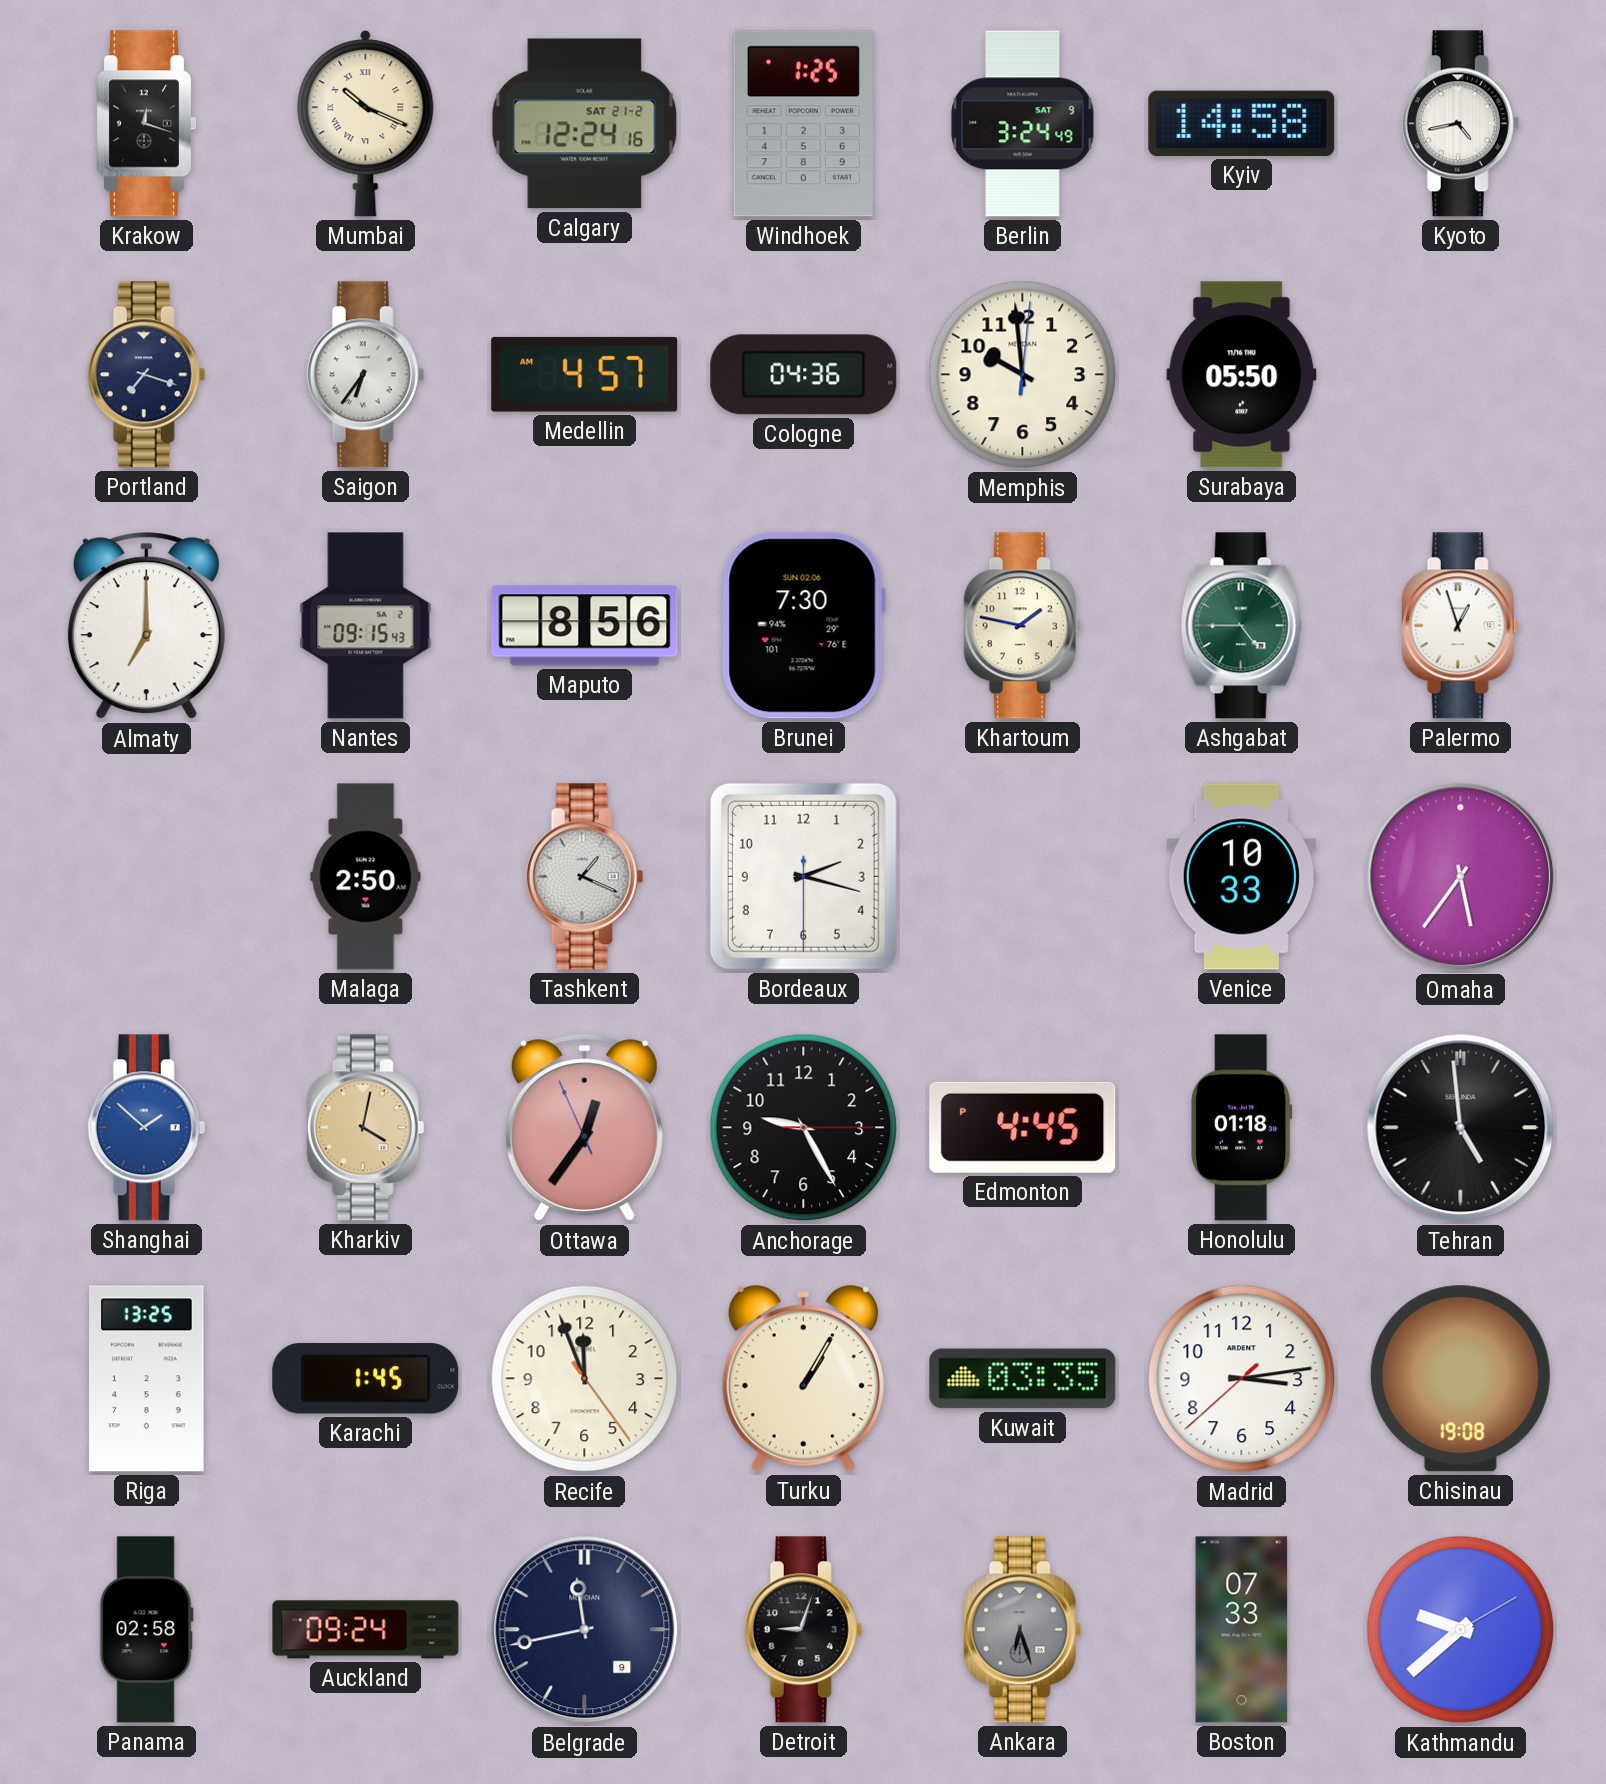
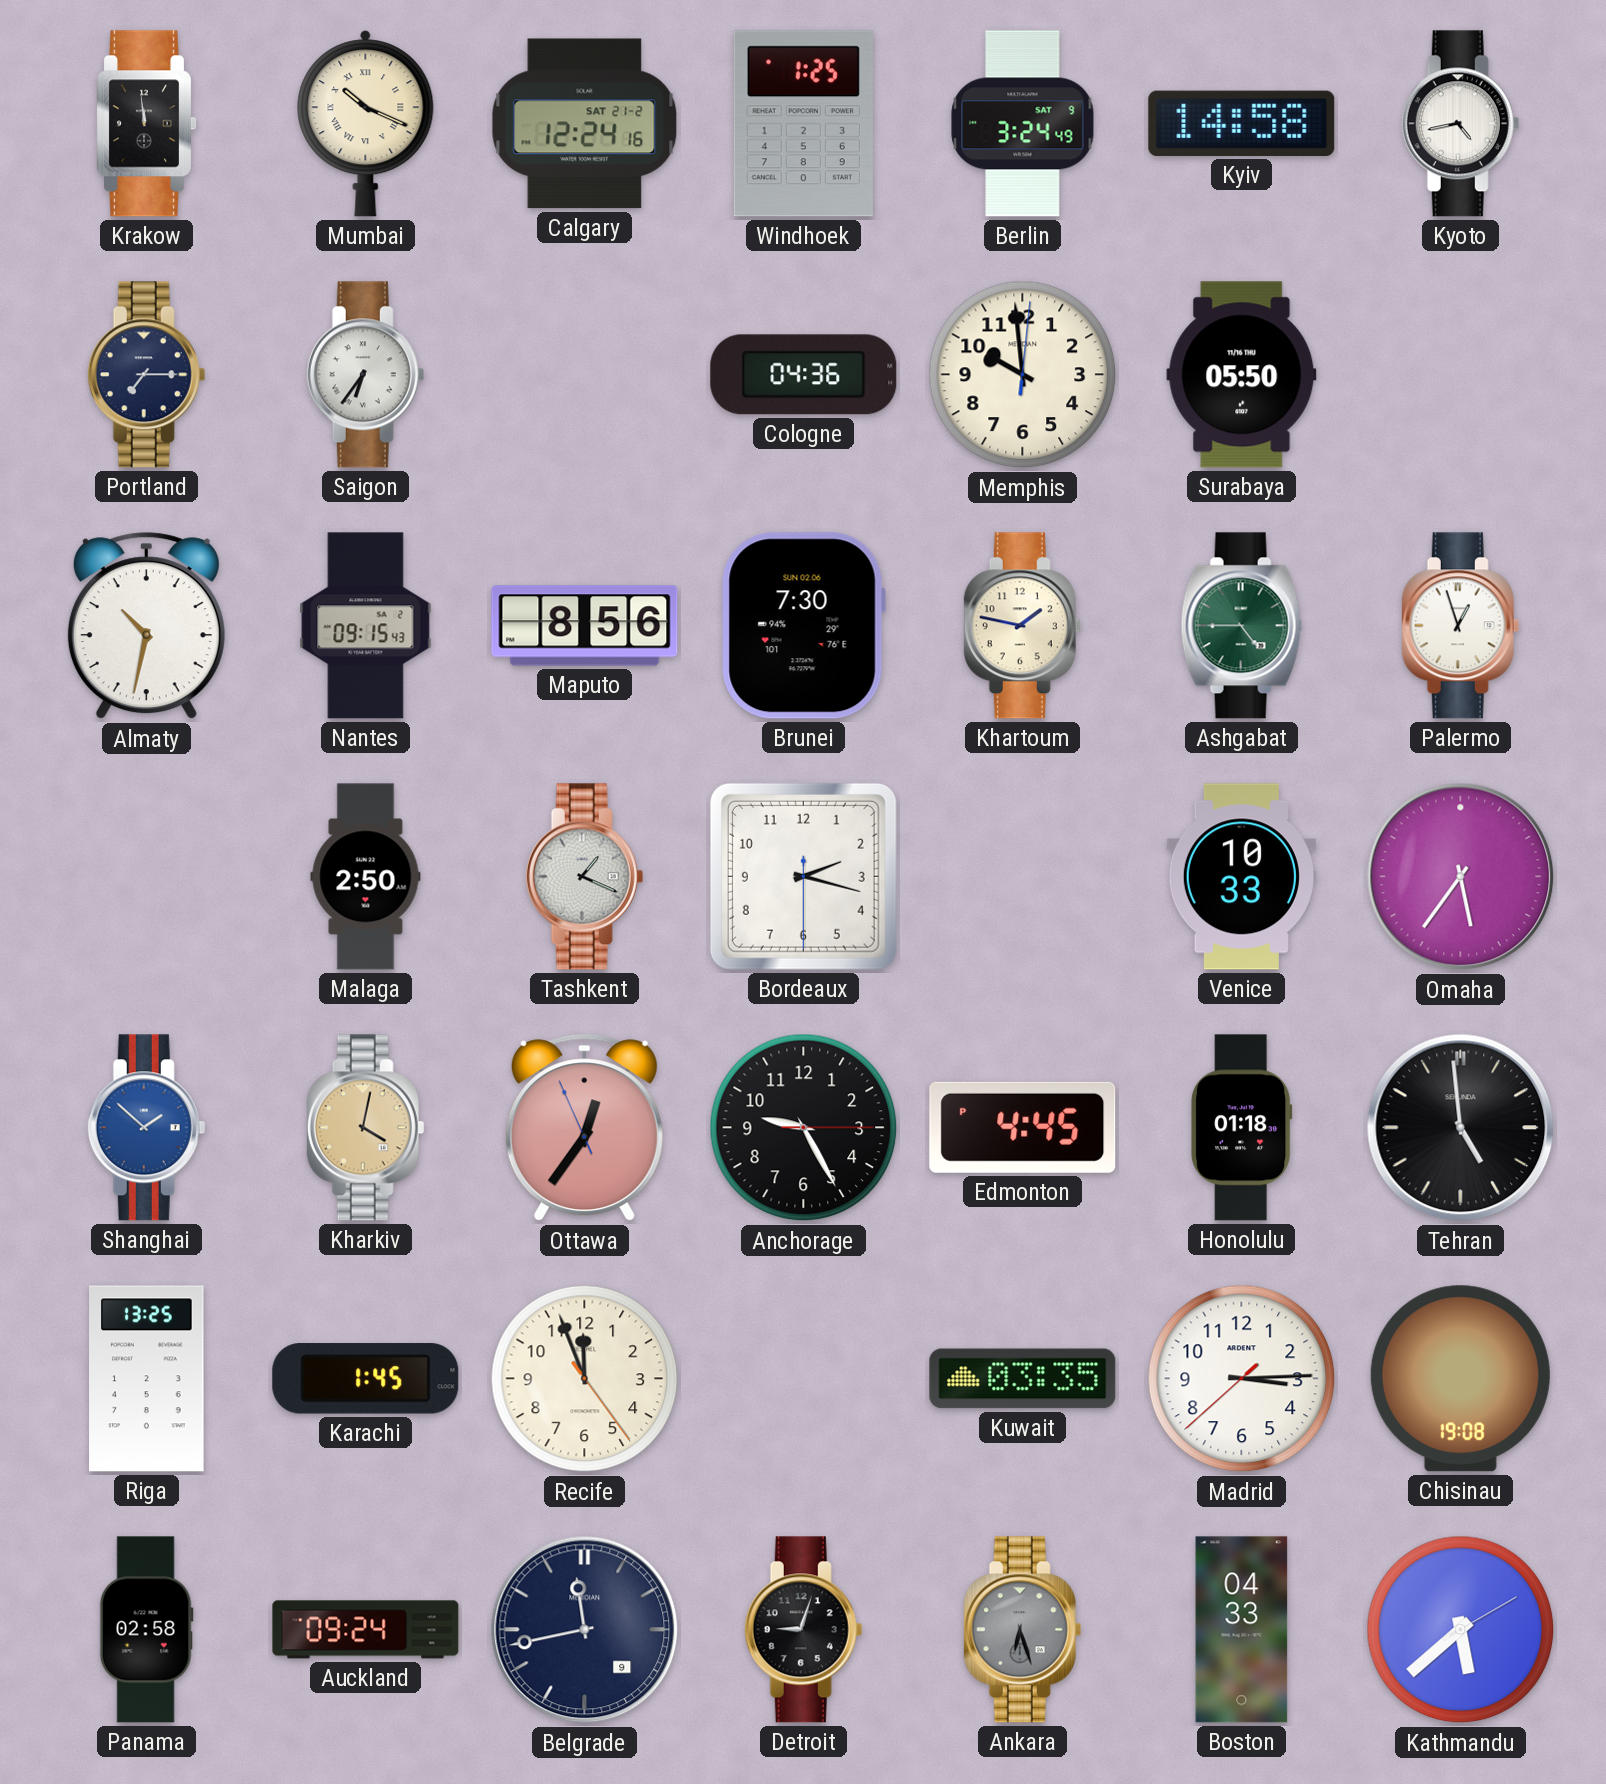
Krakow: 12:18 -> 11:59
Portland: 7:18 -> 7:15
Medellin: 4:57 -> none
Almaty: 7:00 -> 10:32
Turku: 1:05 -> none
Madrid: 3:13 -> 3:14
Boston: 07:33 -> 04:33
Kathmandu: 9:38 -> 5:38
